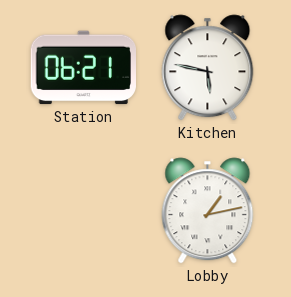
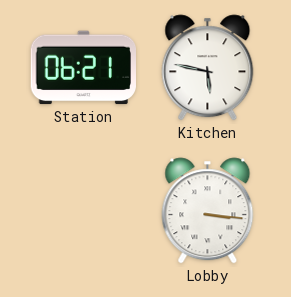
Lobby: 1:13 -> 3:16
